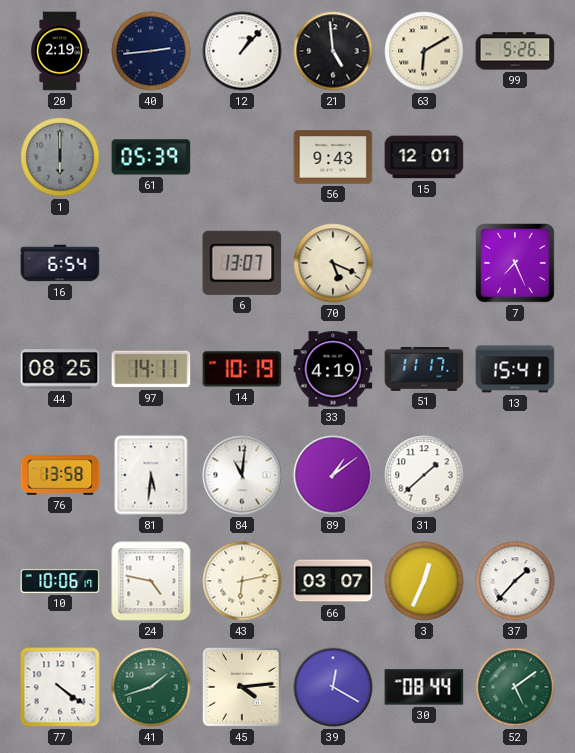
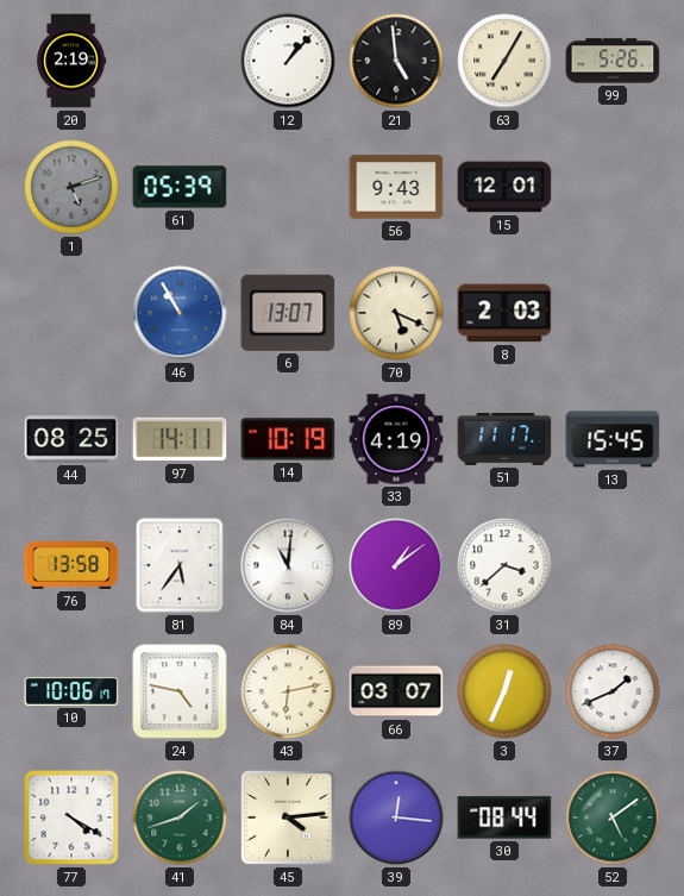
40: 2:44 -> none
63: 6:10 -> 7:05
1: 6:00 -> 5:12
16: 6:54 -> none
46: none -> 10:55
8: none -> 2:03
7: 7:26 -> none
13: 15:41 -> 15:45
81: 5:31 -> 5:36
31: 1:38 -> 3:38
37: 1:37 -> 1:41
77: 4:21 -> 4:20
39: 12:20 -> 12:16
